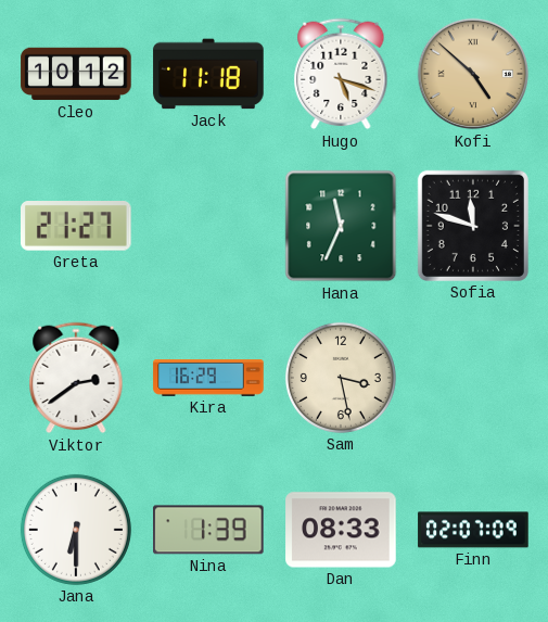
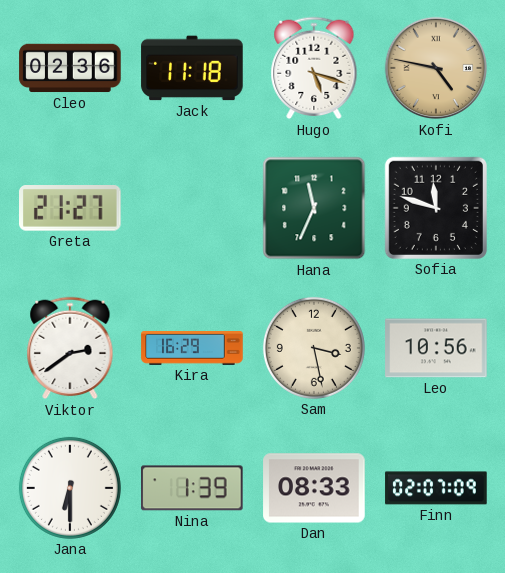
Cleo: 10:12 -> 02:36
Kofi: 4:52 -> 4:47
Leo: none -> 10:56
